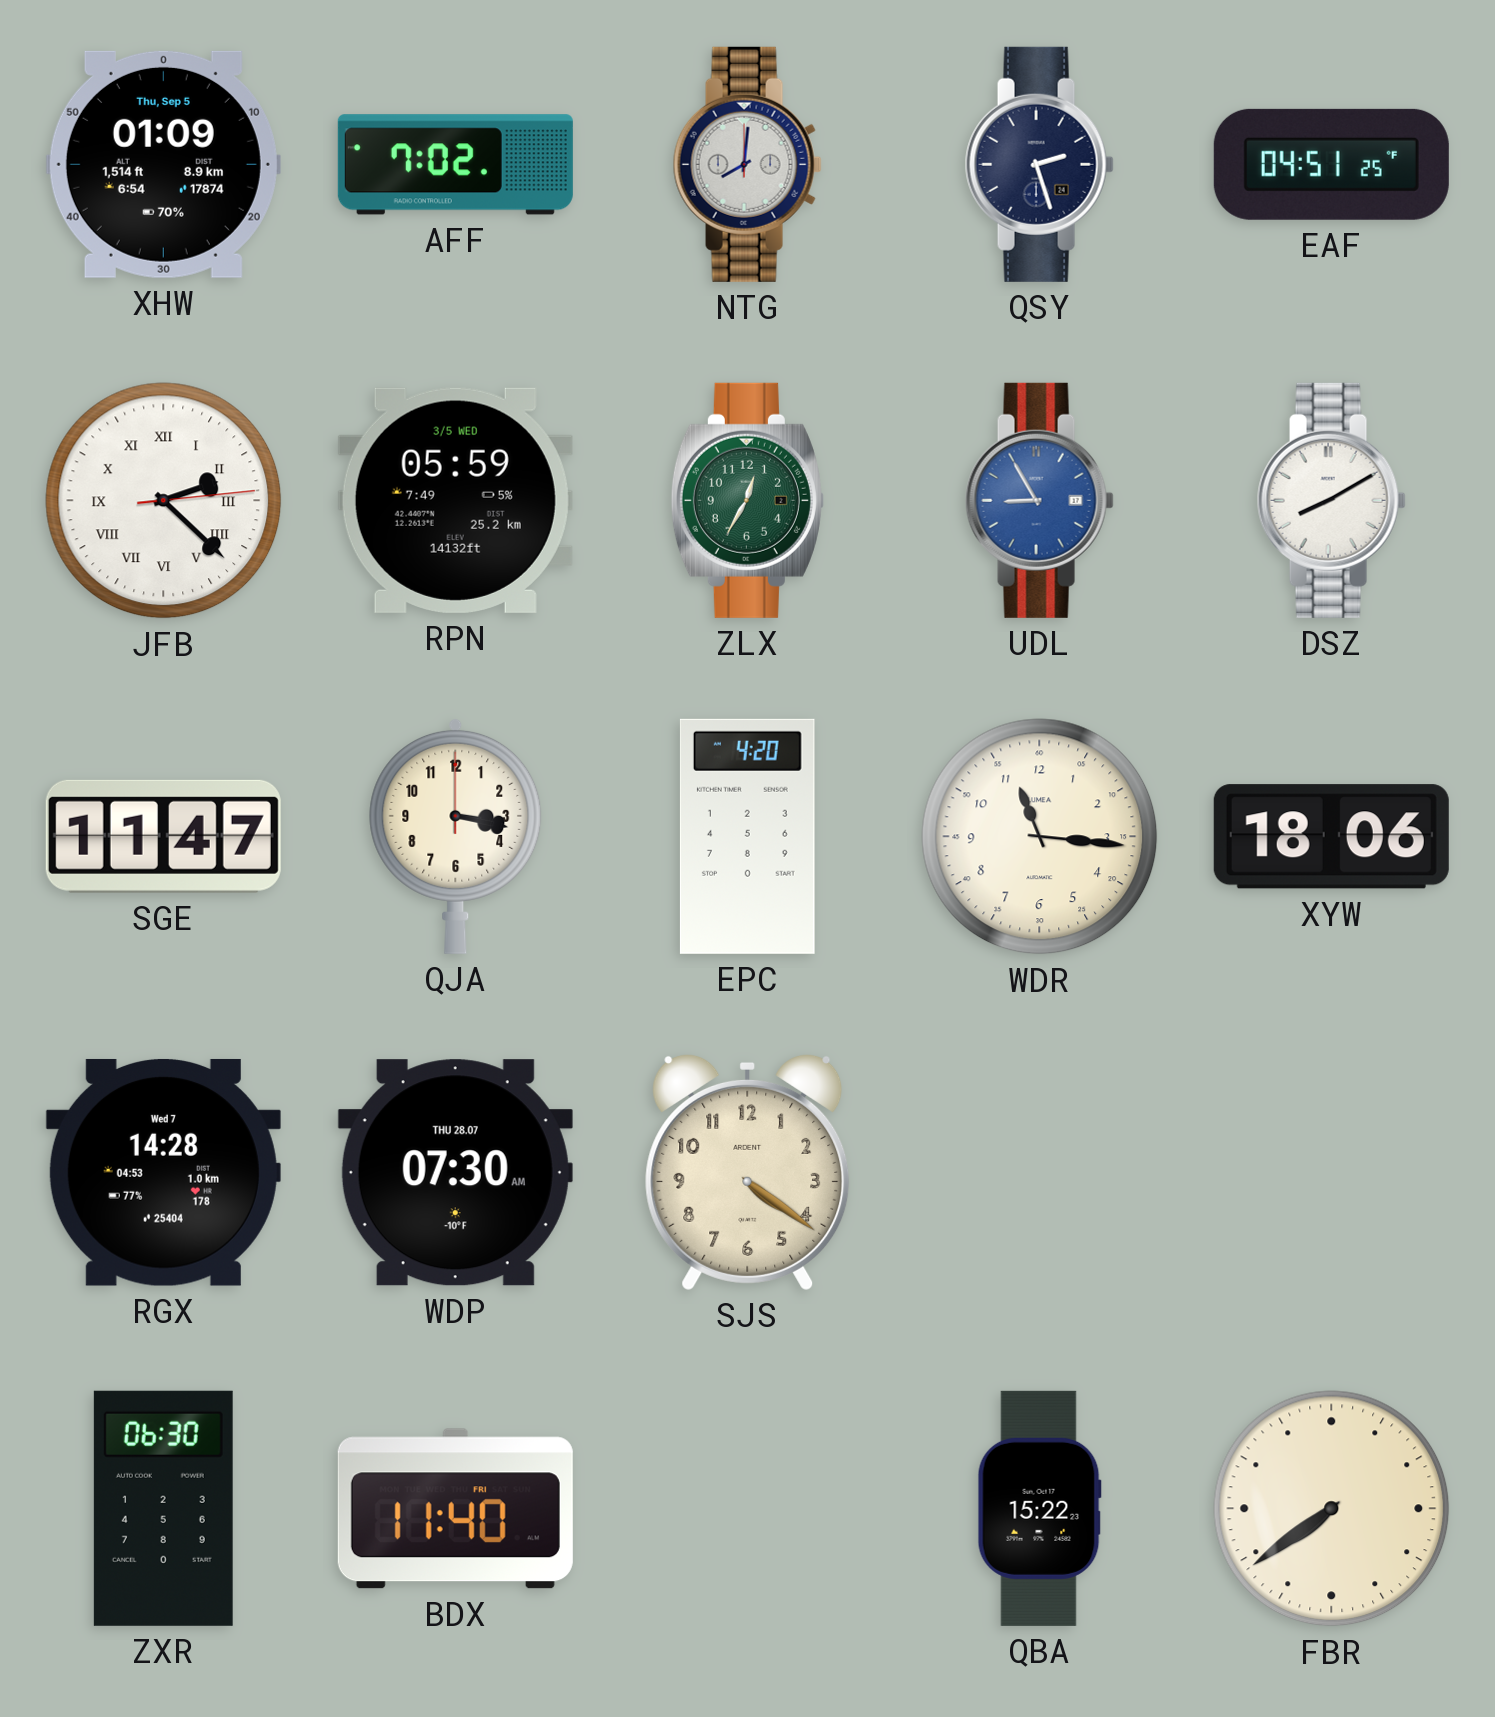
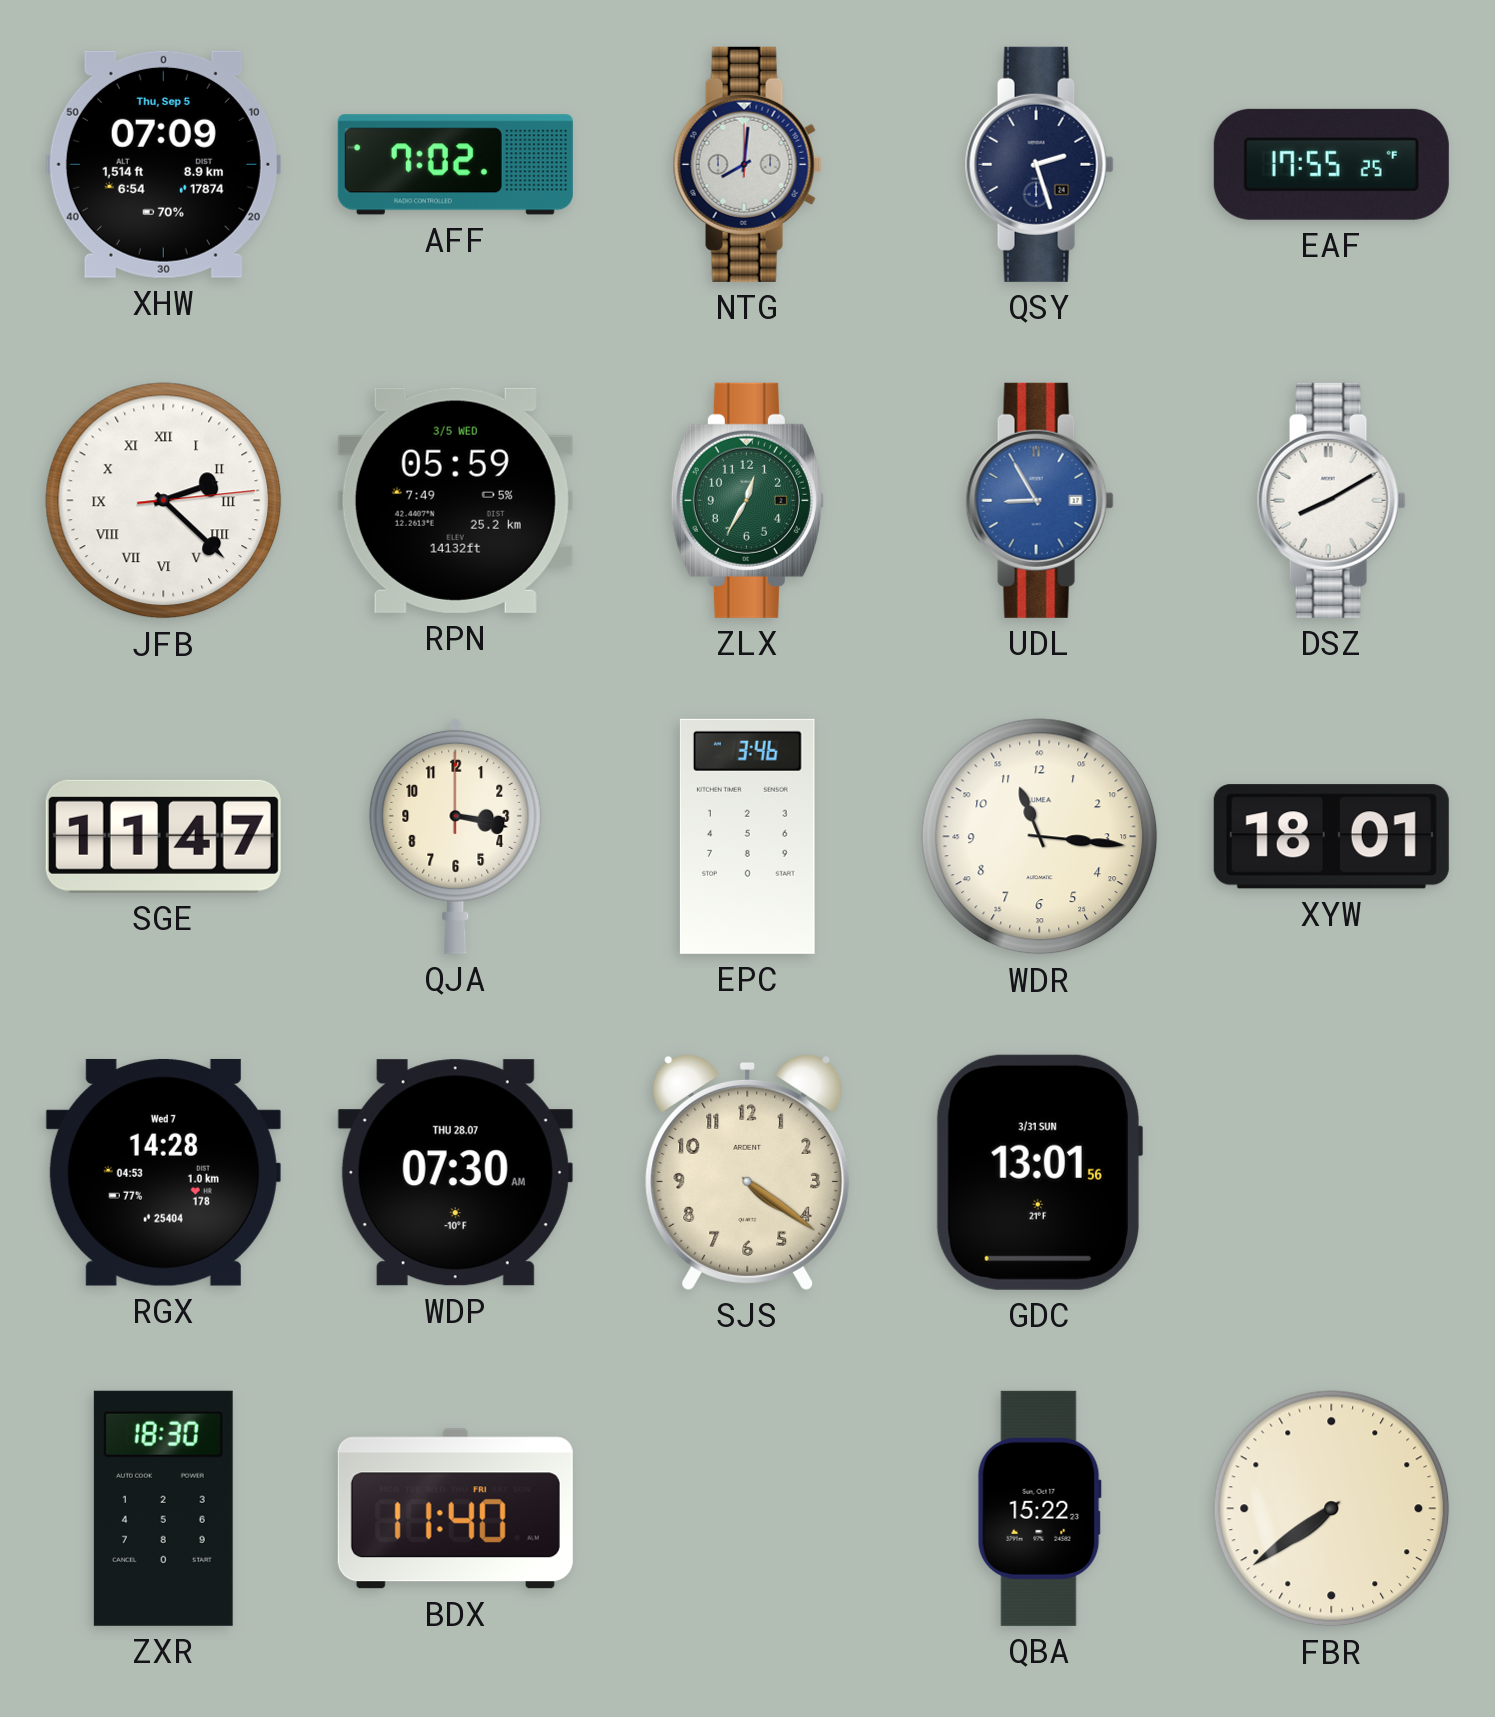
XHW: 01:09 -> 07:09
EAF: 04:51 -> 17:55
EPC: 4:20 -> 3:46
XYW: 18:06 -> 18:01
GDC: none -> 13:01
ZXR: 06:30 -> 18:30
